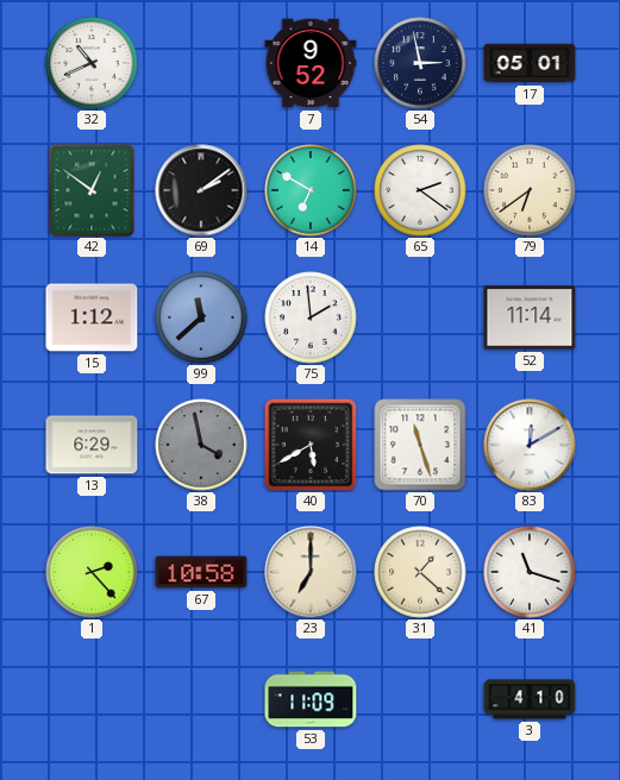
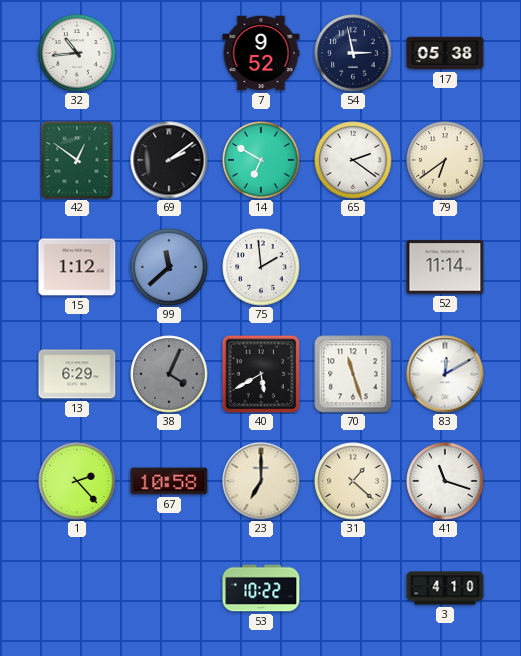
32: 10:41 -> 10:44
17: 05:01 -> 05:38
38: 3:58 -> 4:04
53: 11:09 -> 10:22
